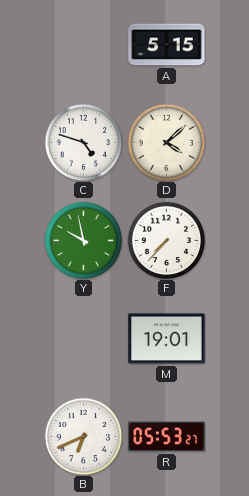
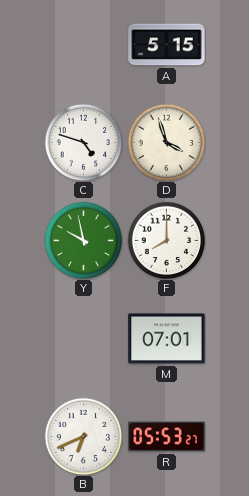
D: 4:08 -> 3:57
F: 7:37 -> 8:00
M: 19:01 -> 07:01
